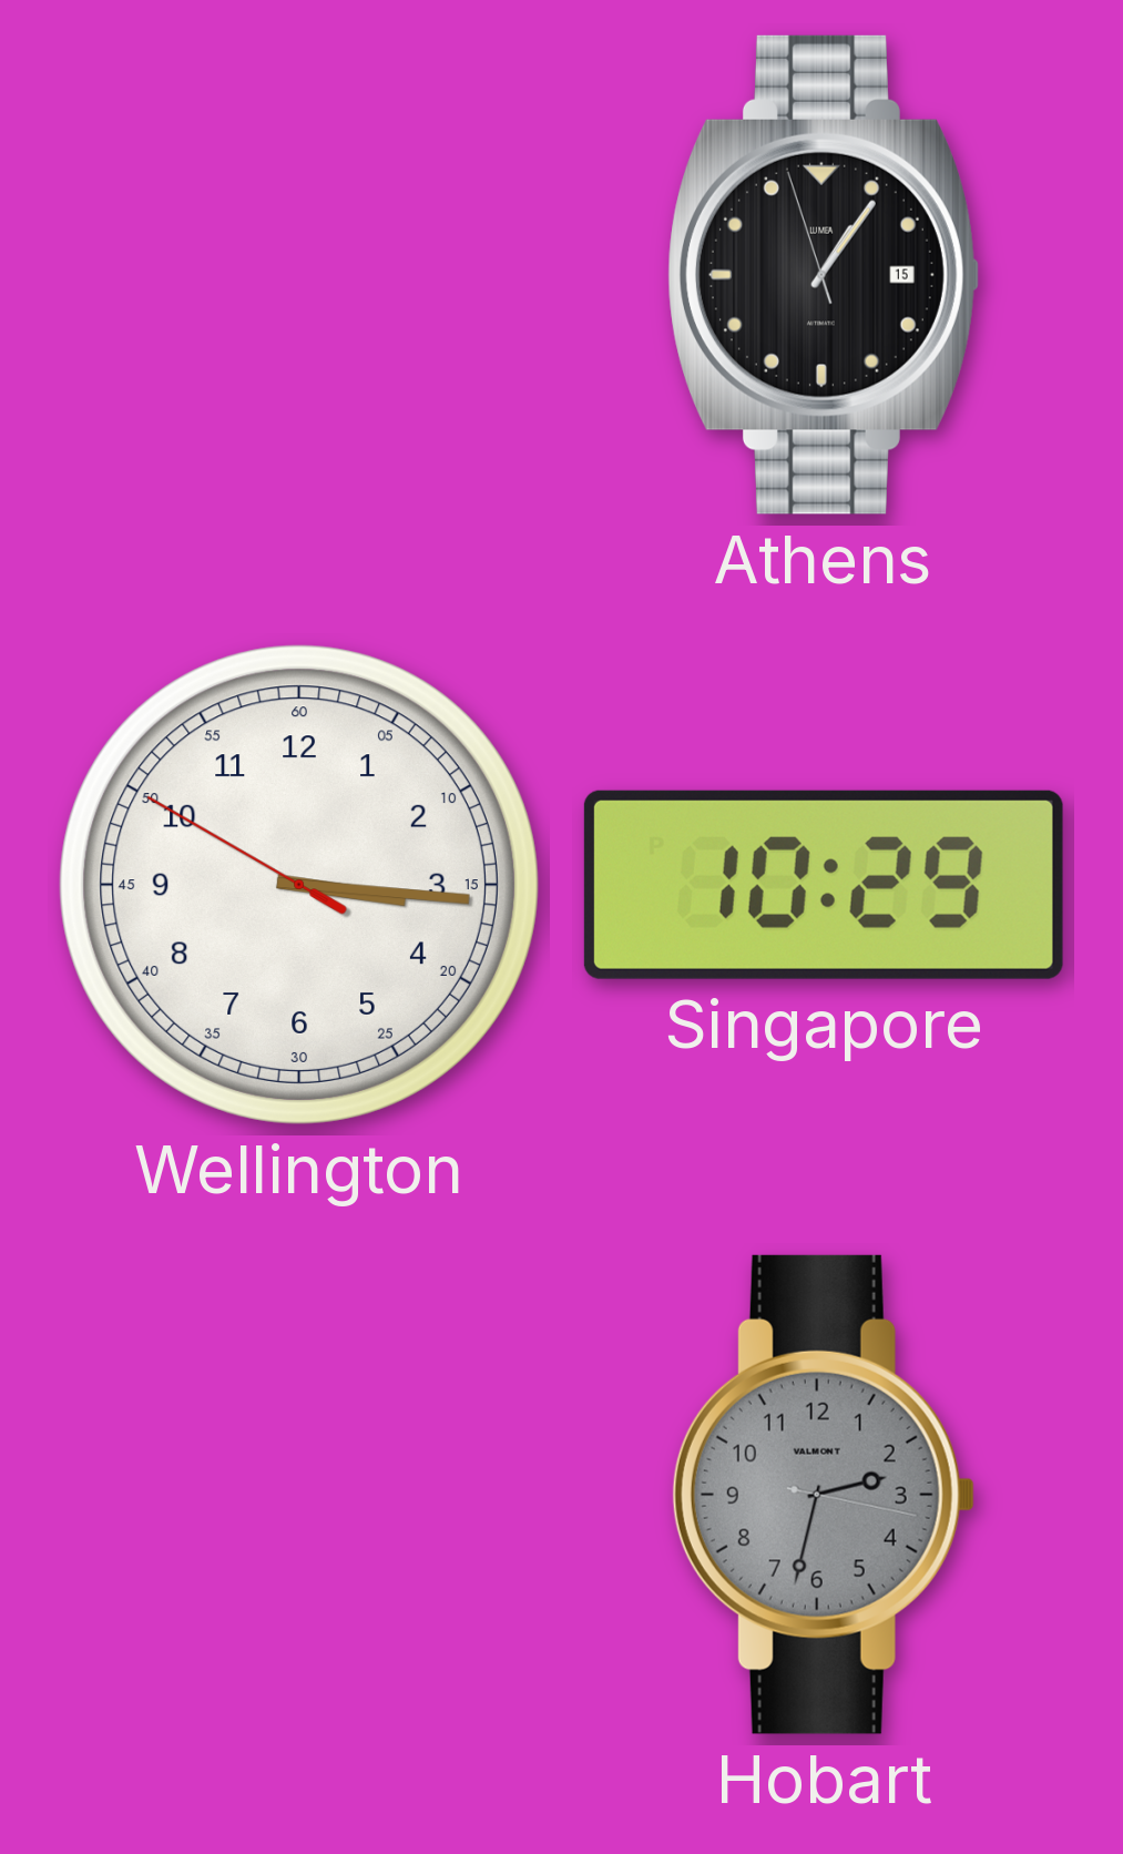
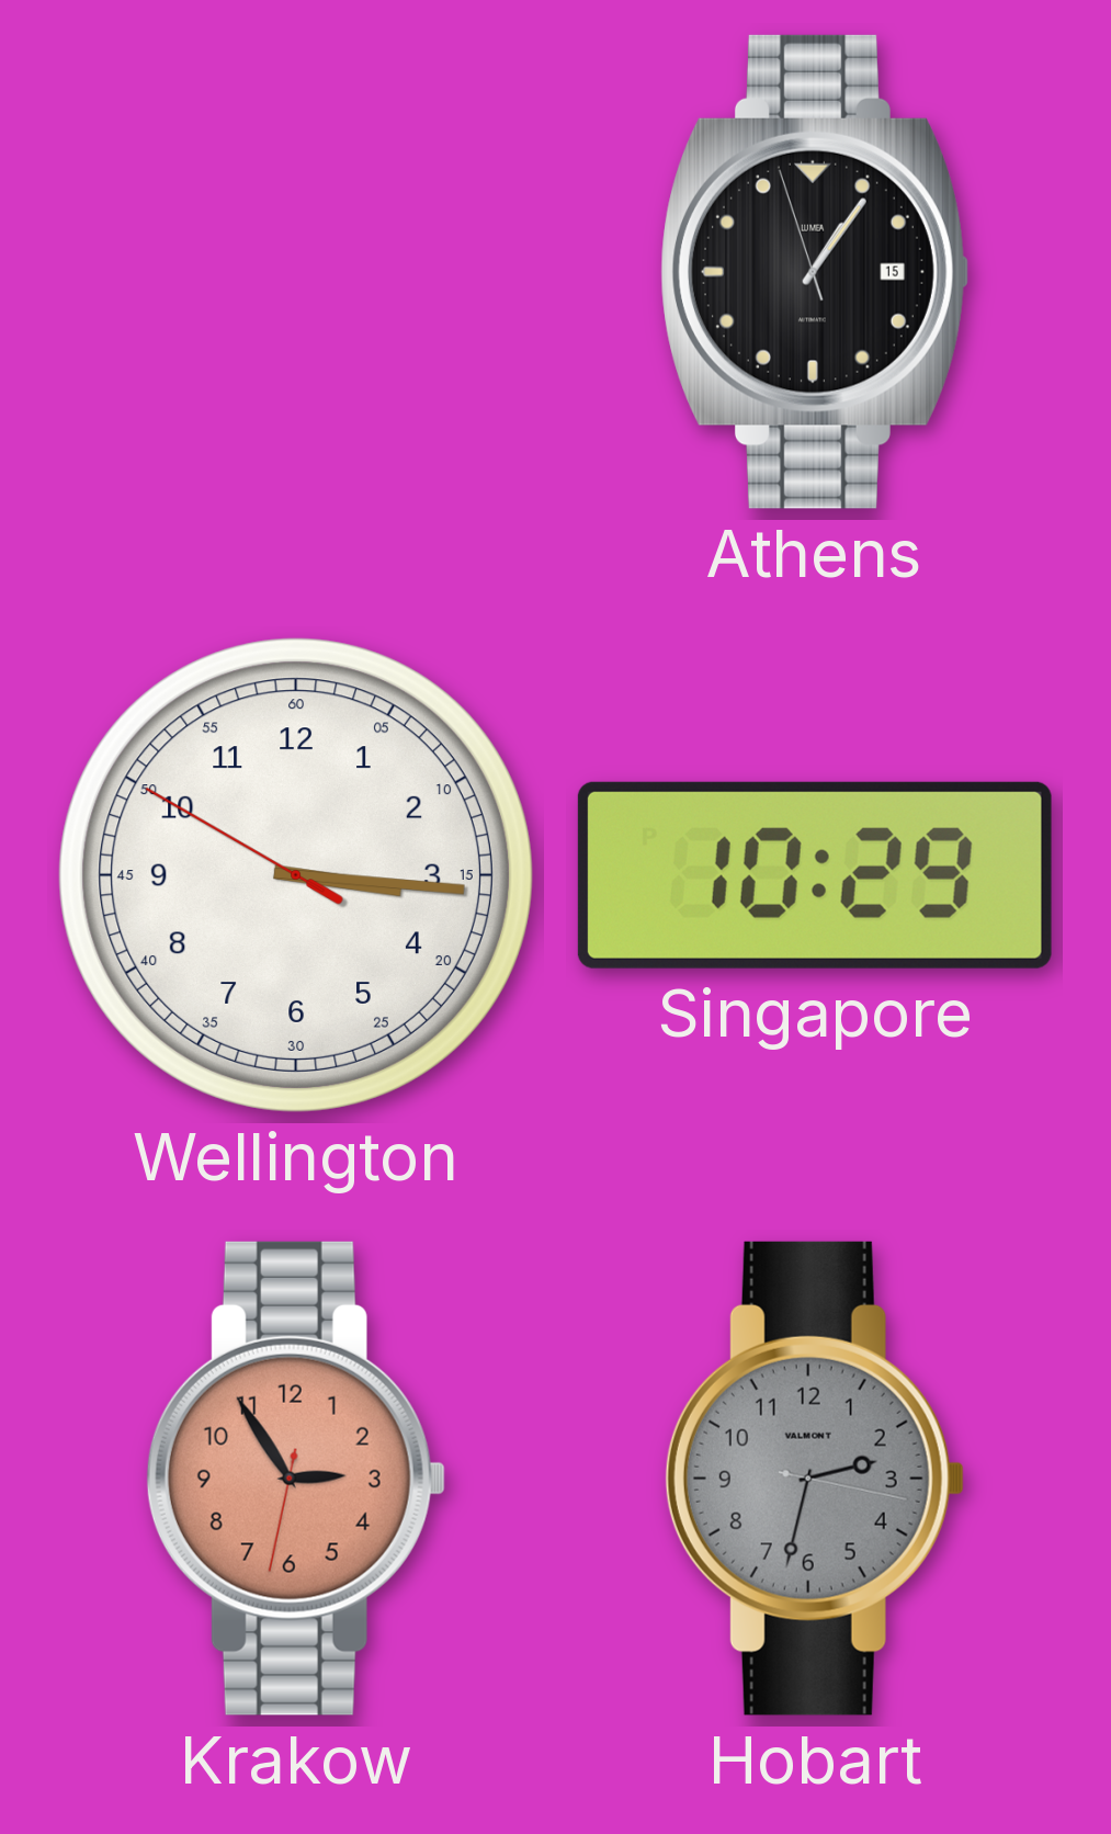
Krakow: none -> 2:54
